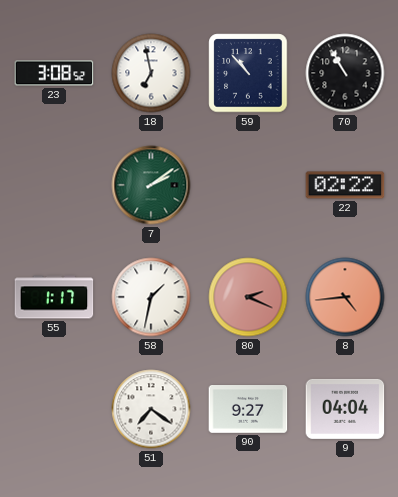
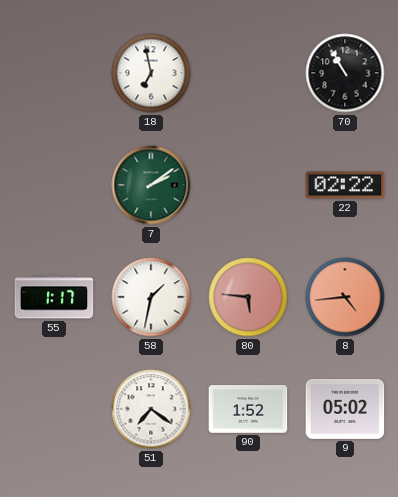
23: 3:08 -> none
59: 10:53 -> none
80: 2:19 -> 5:46
90: 9:27 -> 1:52
9: 04:04 -> 05:02
